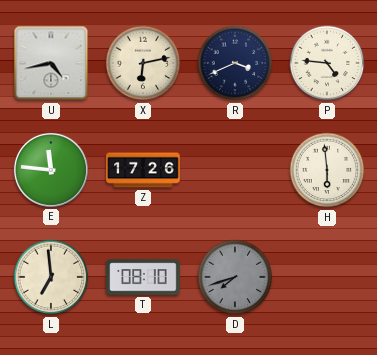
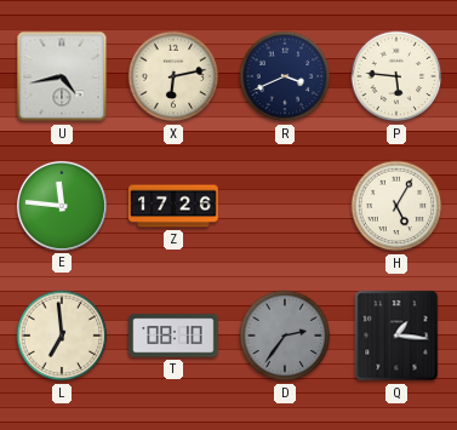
P: 4:46 -> 5:46
H: 5:59 -> 5:05
D: 7:42 -> 2:36
Q: none -> 1:16
